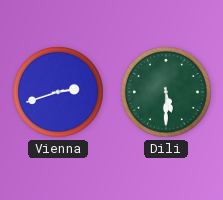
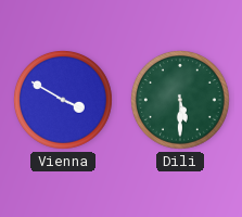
Vienna: 2:42 -> 3:50
